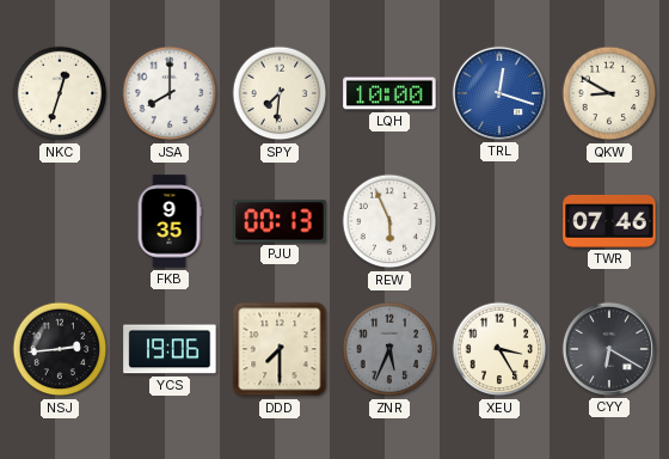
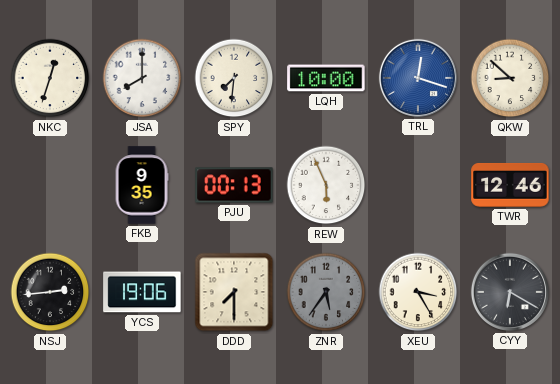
QKW: 8:50 -> 8:52
TWR: 07:46 -> 12:46
ZNR: 5:34 -> 5:36
